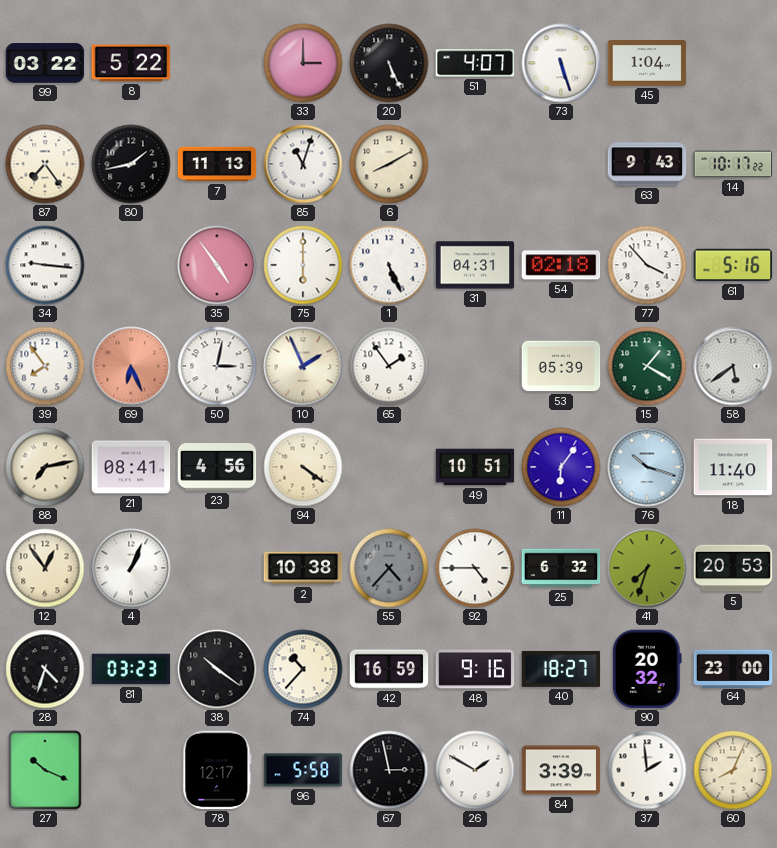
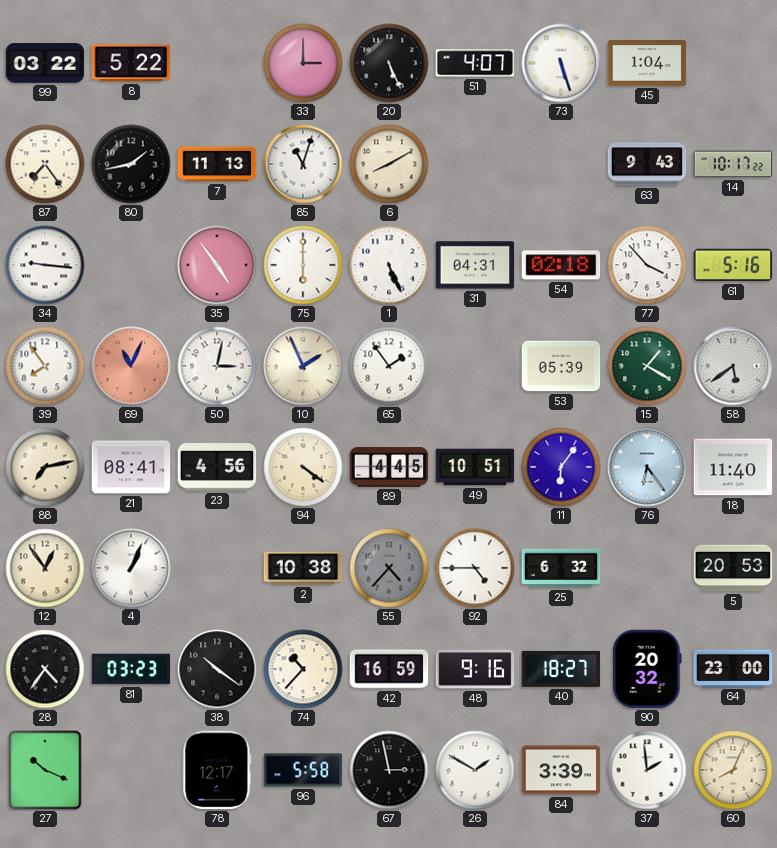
69: 6:26 -> 11:04
89: none -> 4:45
76: 10:18 -> 6:24
41: 7:33 -> none
28: 4:33 -> 4:36
